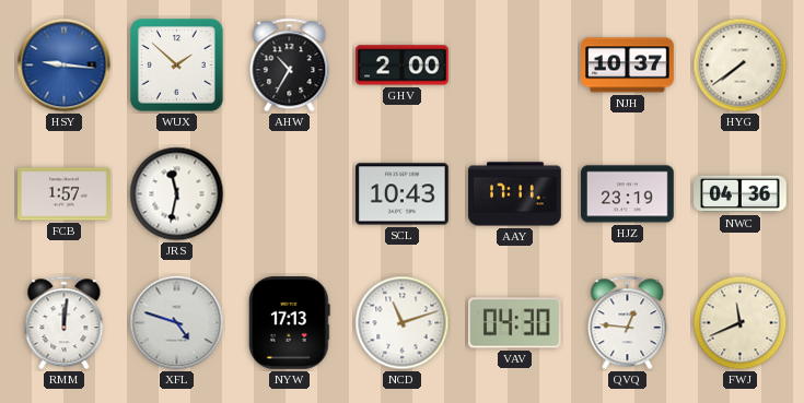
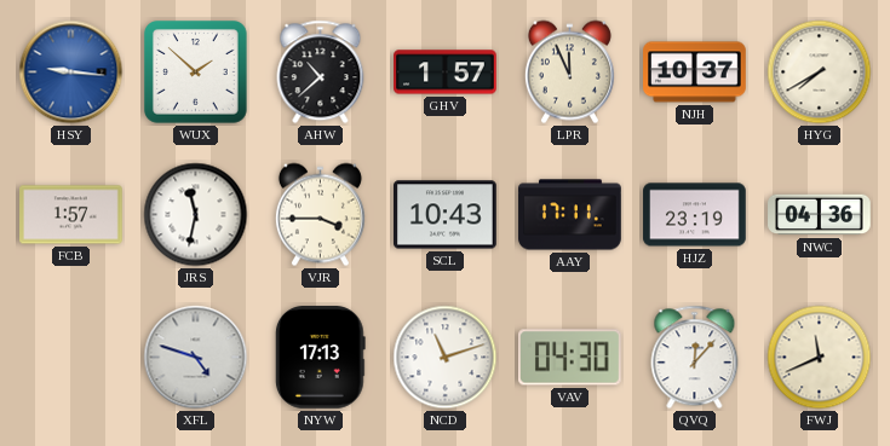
AHW: 10:35 -> 10:38
GHV: 2:00 -> 1:57
LPR: none -> 11:56
HYG: 7:39 -> 7:40
VJR: none -> 3:45
RMM: 12:01 -> none
QVQ: 12:46 -> 12:07
